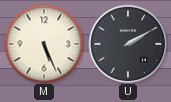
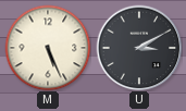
U: 2:10 -> 3:10
